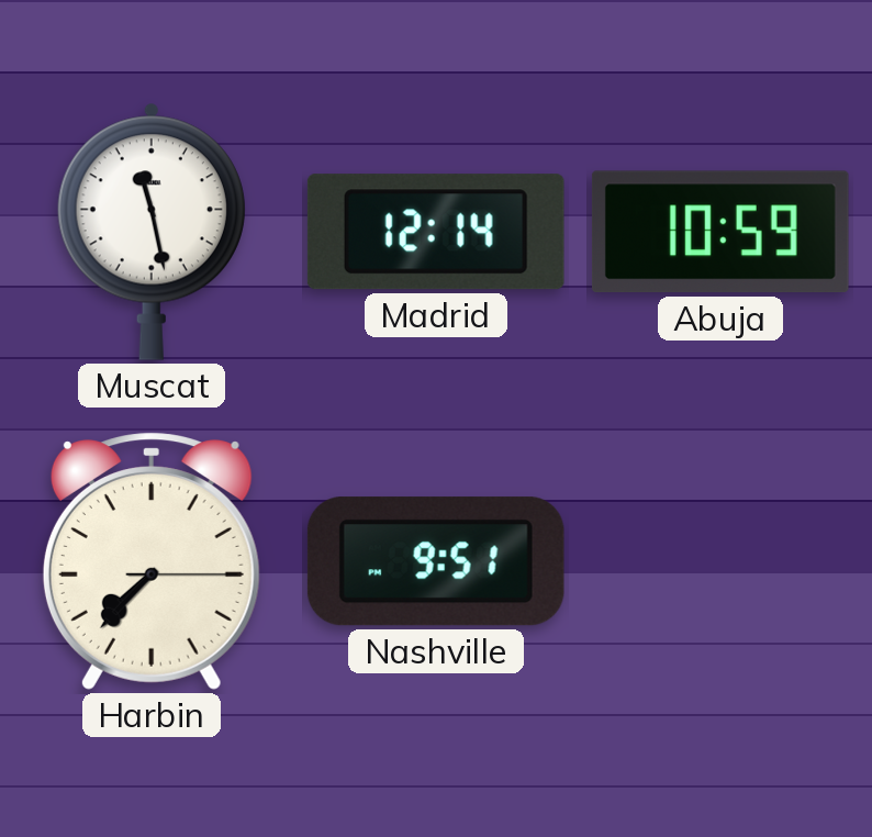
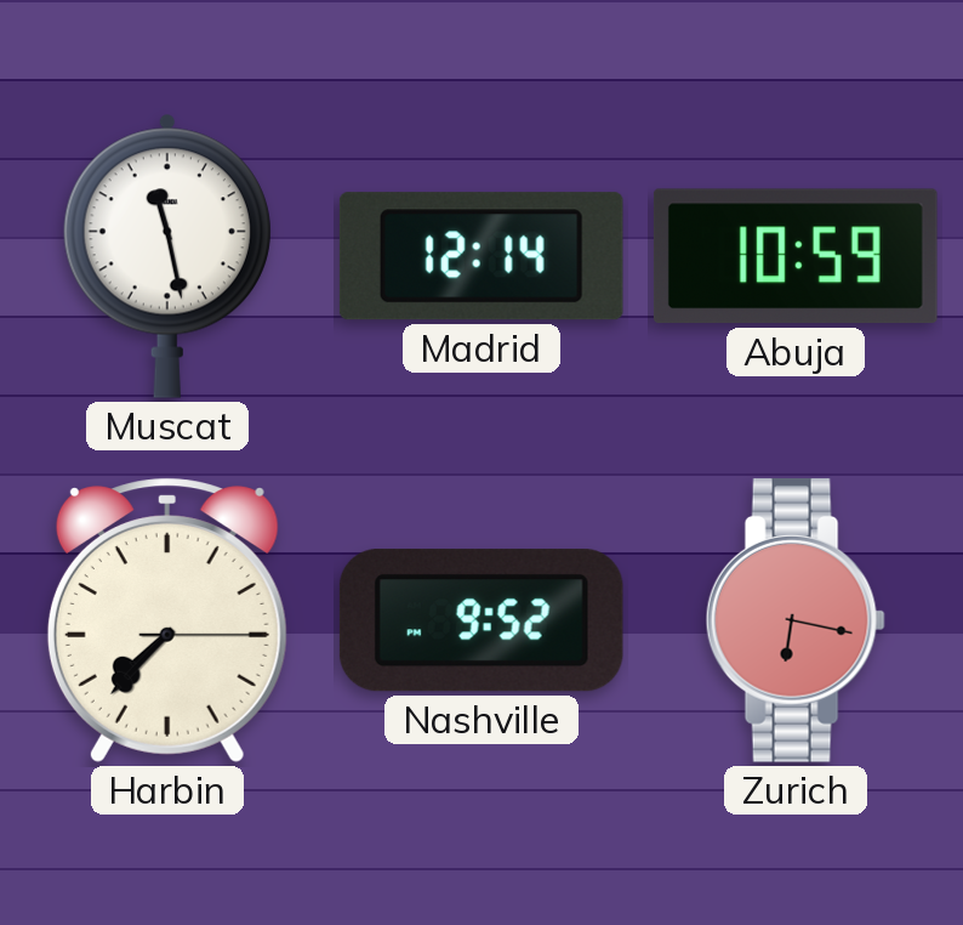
Nashville: 9:51 -> 9:52
Zurich: none -> 6:17
